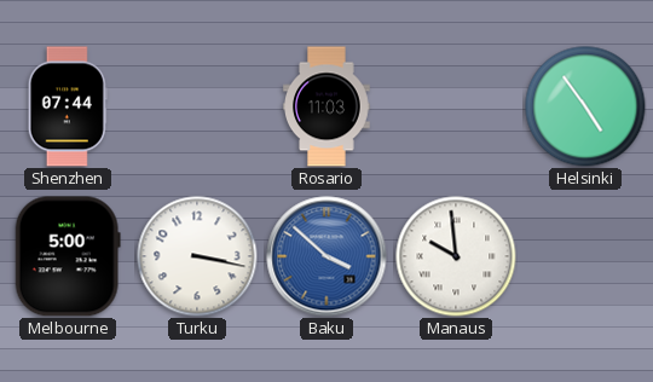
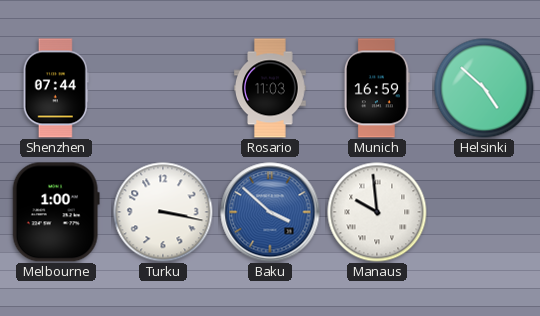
Munich: none -> 16:59
Helsinki: 4:54 -> 4:52
Melbourne: 5:00 -> 1:00
